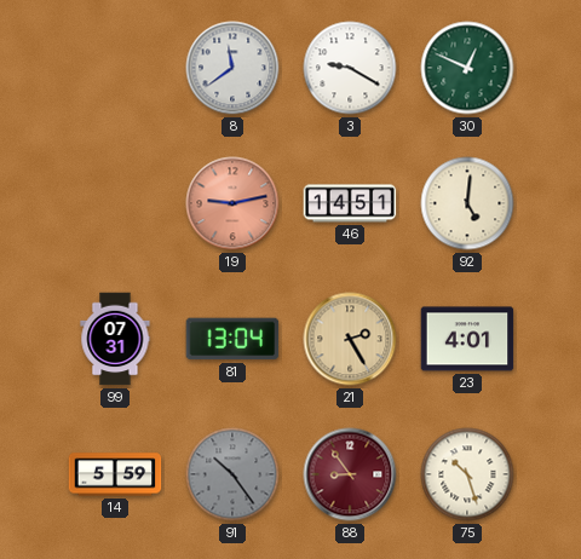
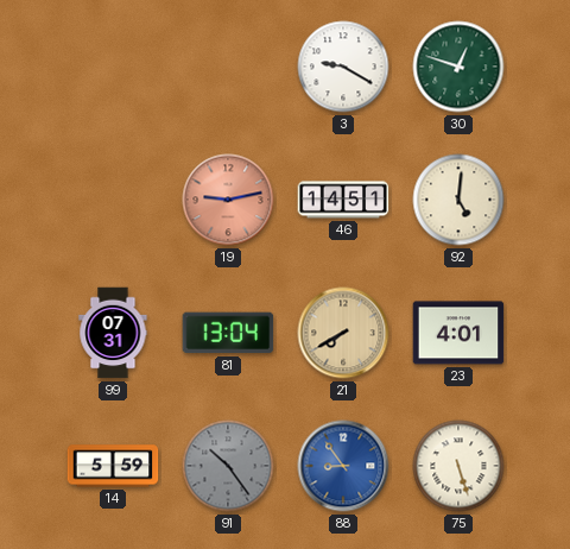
8: 11:39 -> none
30: 12:49 -> 12:48
21: 2:25 -> 7:40
88 dial: burgundy -> blue
75: 10:27 -> 5:27
